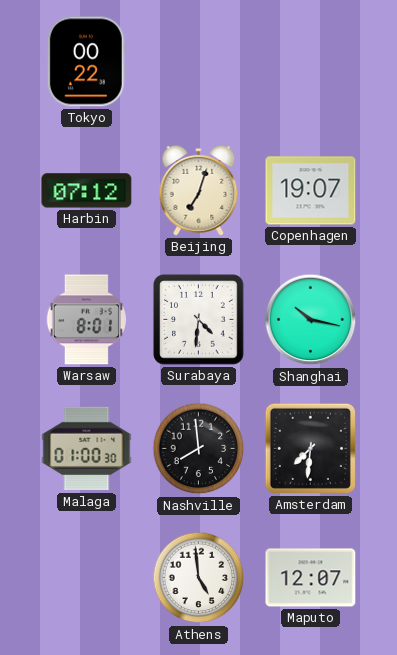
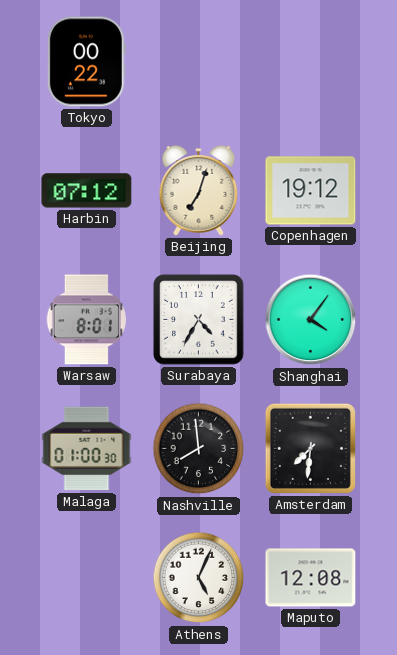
Copenhagen: 19:07 -> 19:12
Surabaya: 4:31 -> 4:35
Shanghai: 10:17 -> 4:06
Athens: 4:59 -> 5:04
Maputo: 12:07 -> 12:08
